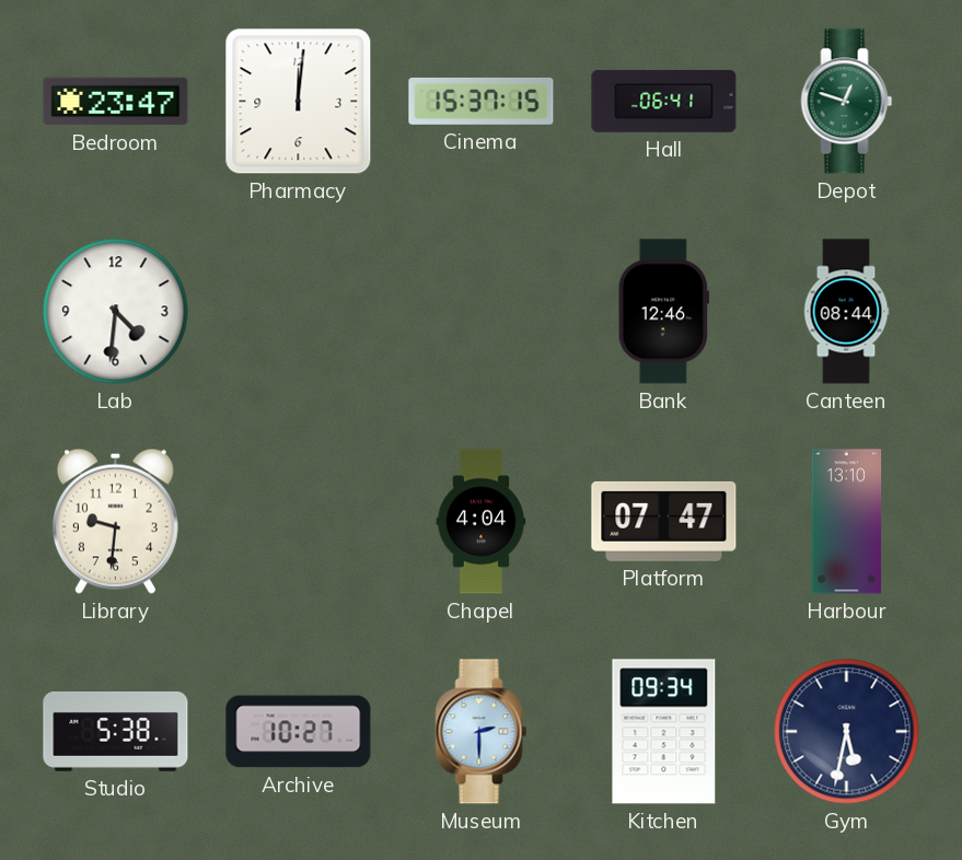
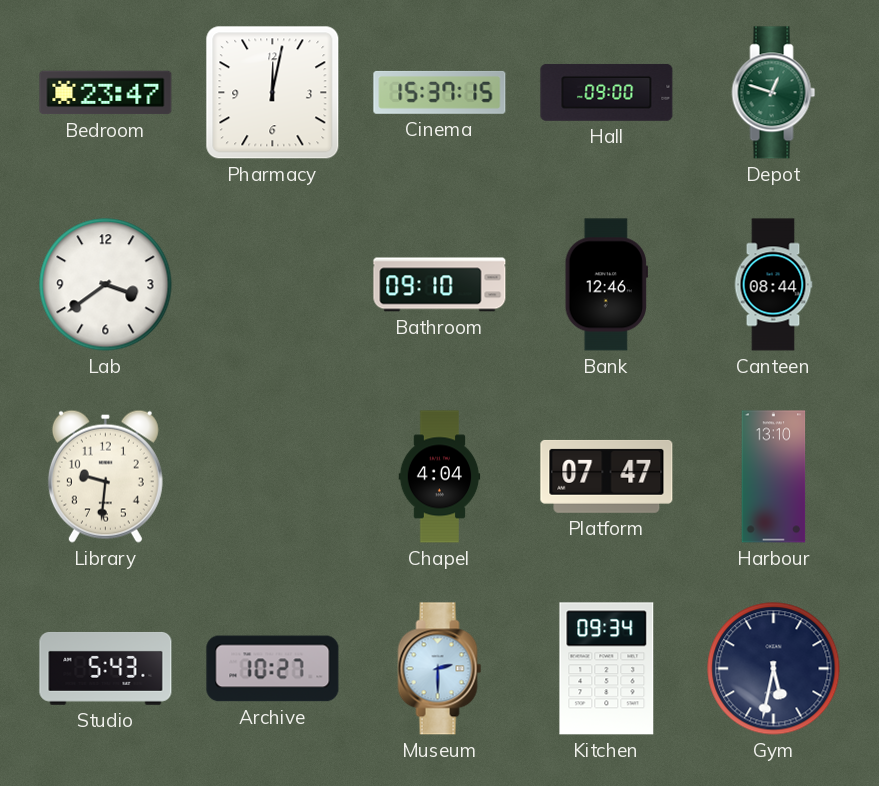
Pharmacy: 12:01 -> 12:02
Hall: 06:41 -> 09:00
Lab: 4:31 -> 3:39
Bathroom: none -> 09:10
Studio: 5:38 -> 5:43
